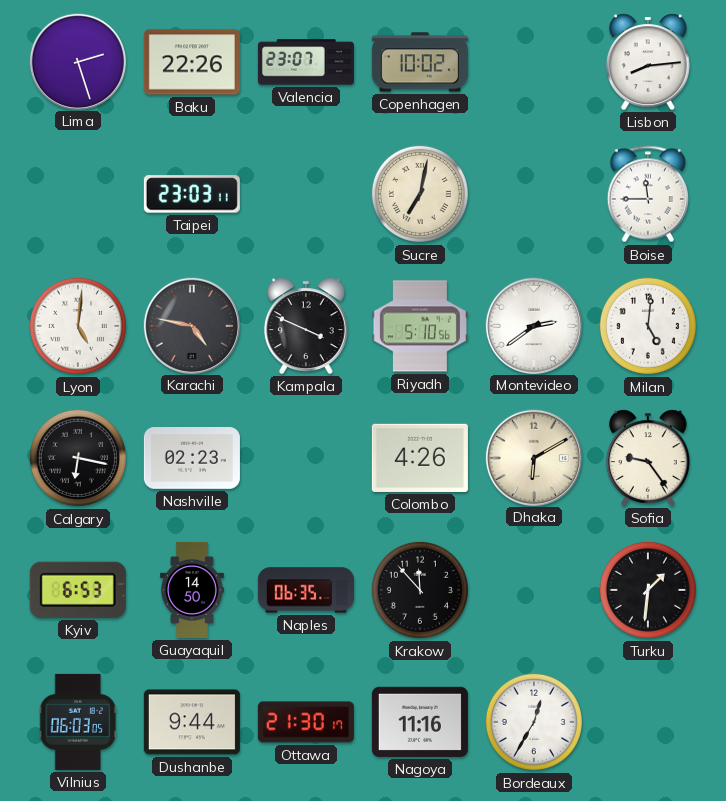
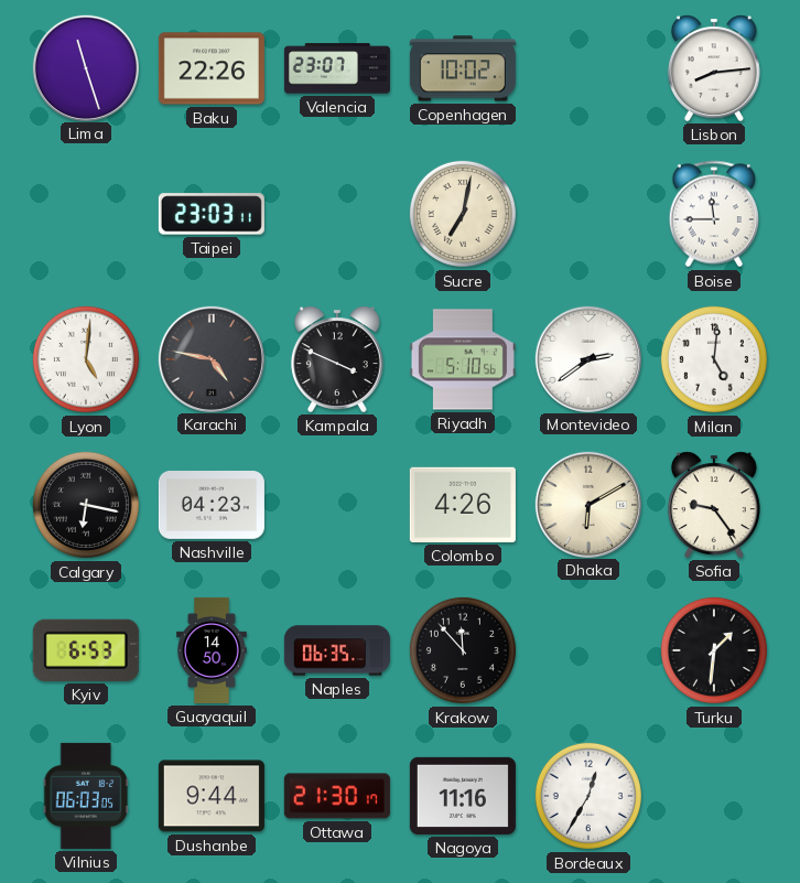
Lima: 2:27 -> 11:27
Nashville: 02:23 -> 04:23
